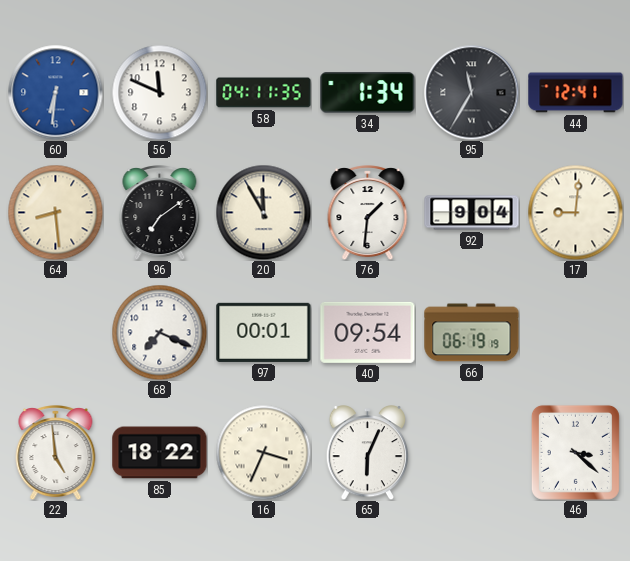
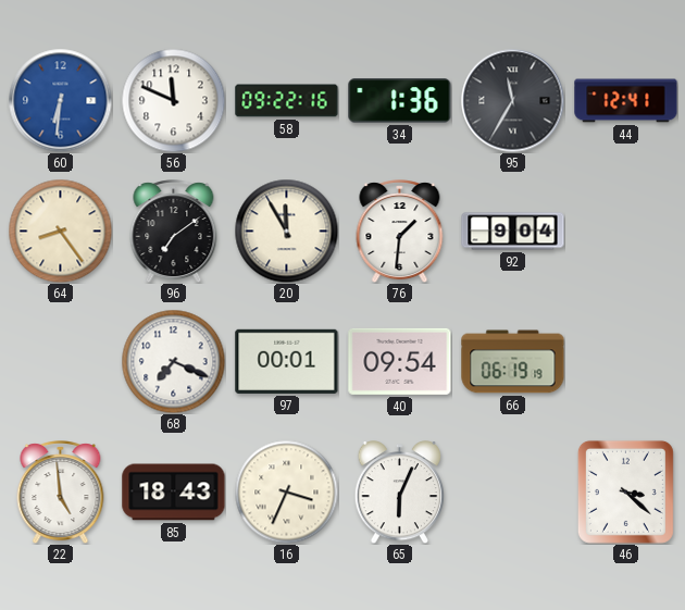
58: 04:11 -> 09:22
34: 1:34 -> 1:36
64: 8:29 -> 8:24
17: 9:01 -> none
85: 18:22 -> 18:43
